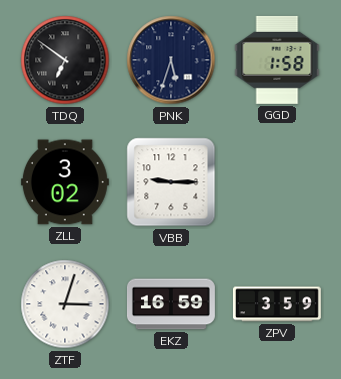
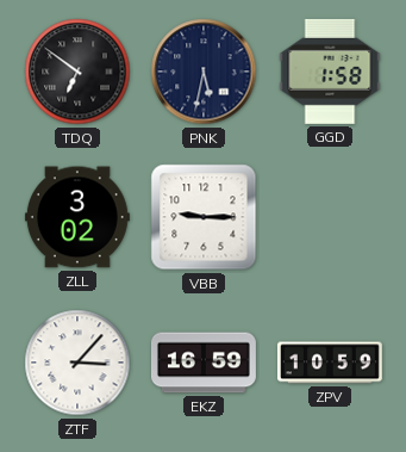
PNK: 5:33 -> 5:32
ZTF: 3:03 -> 3:07
ZPV: 3:59 -> 10:59
